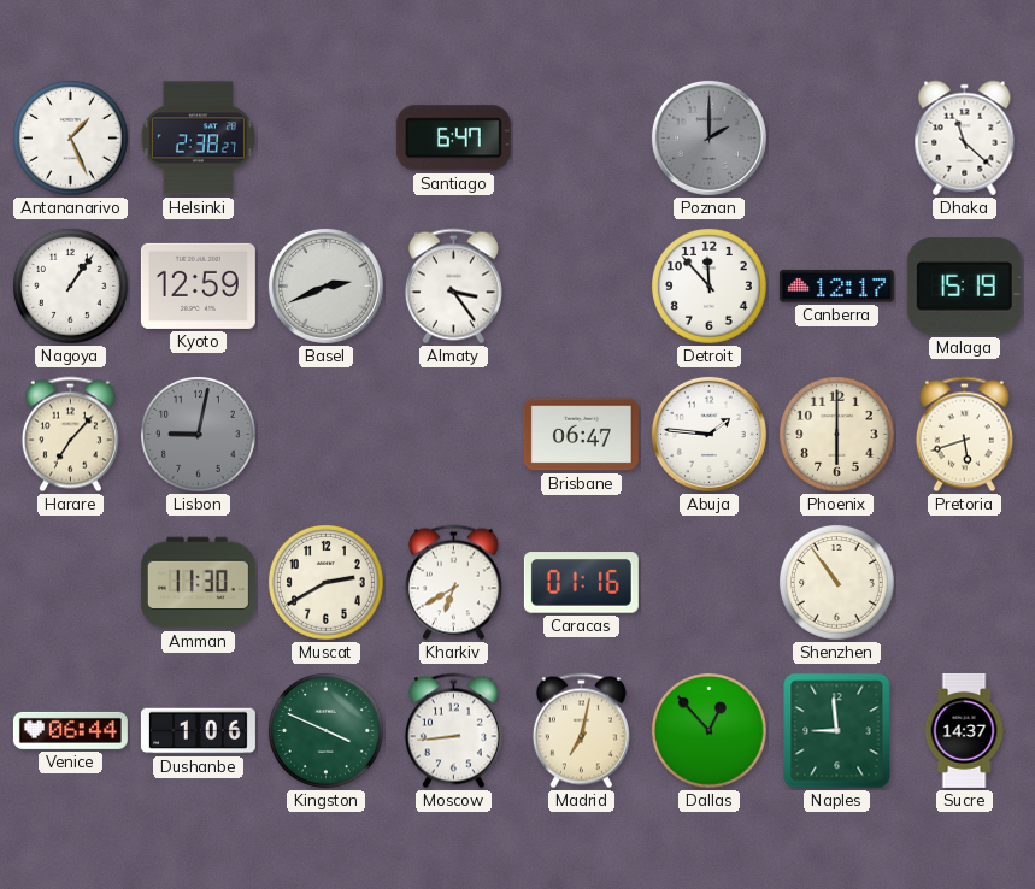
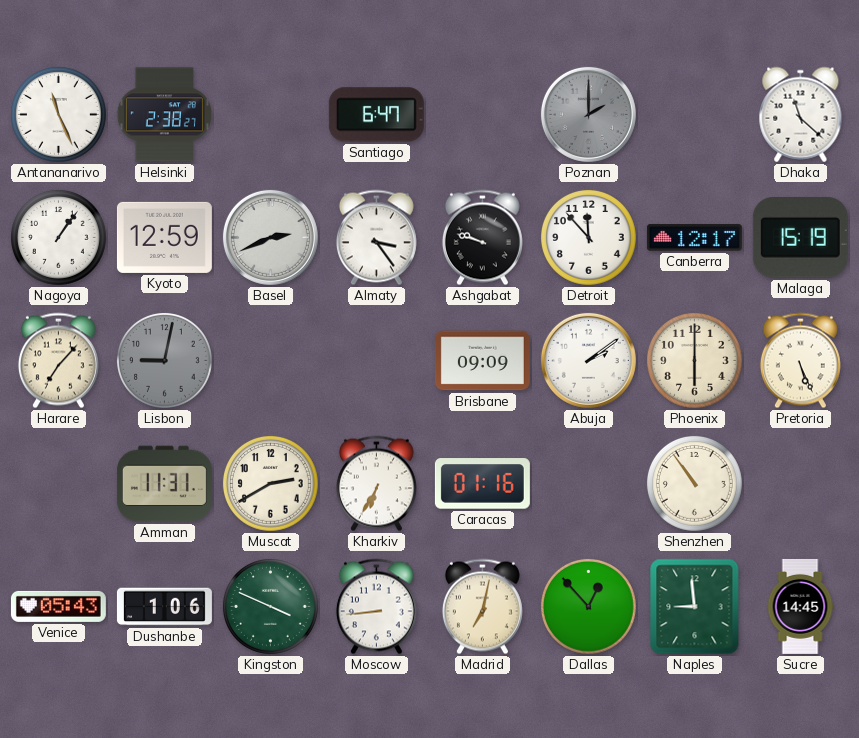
Antananarivo: 1:26 -> 11:26
Ashgabat: none -> 9:48
Brisbane: 06:47 -> 09:09
Abuja: 1:46 -> 2:09
Pretoria: 5:42 -> 5:26
Amman: 11:30 -> 11:31
Kharkiv: 6:40 -> 6:35
Venice: 06:44 -> 05:43
Sucre: 14:37 -> 14:45
